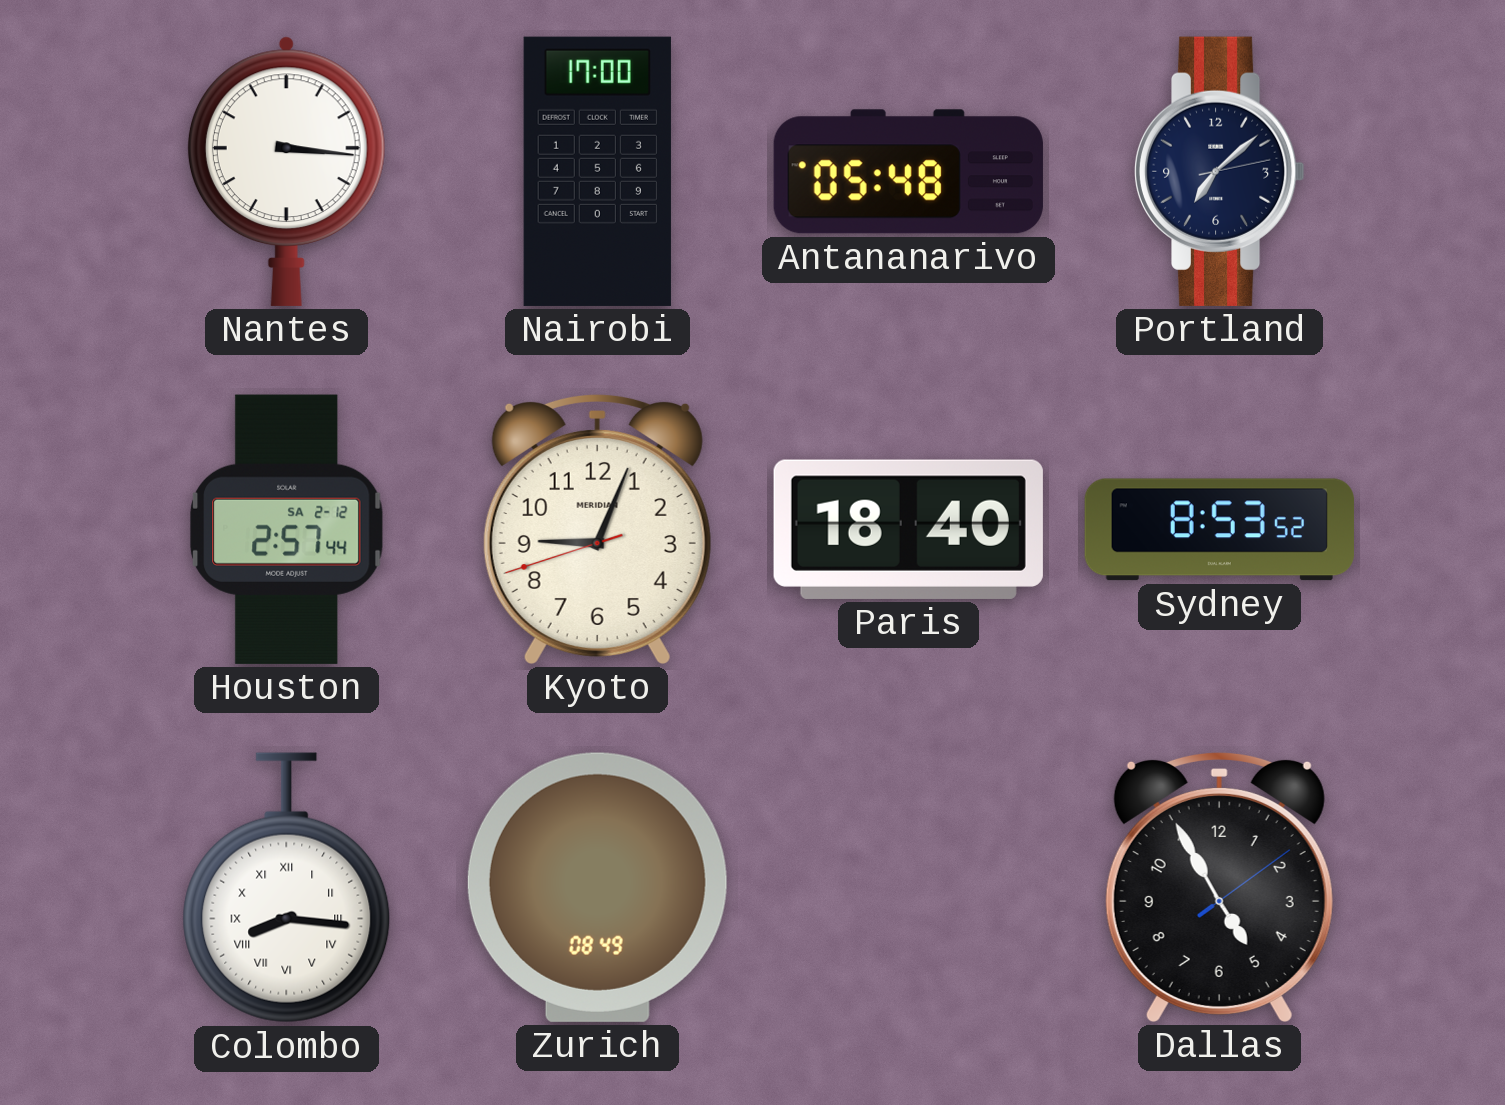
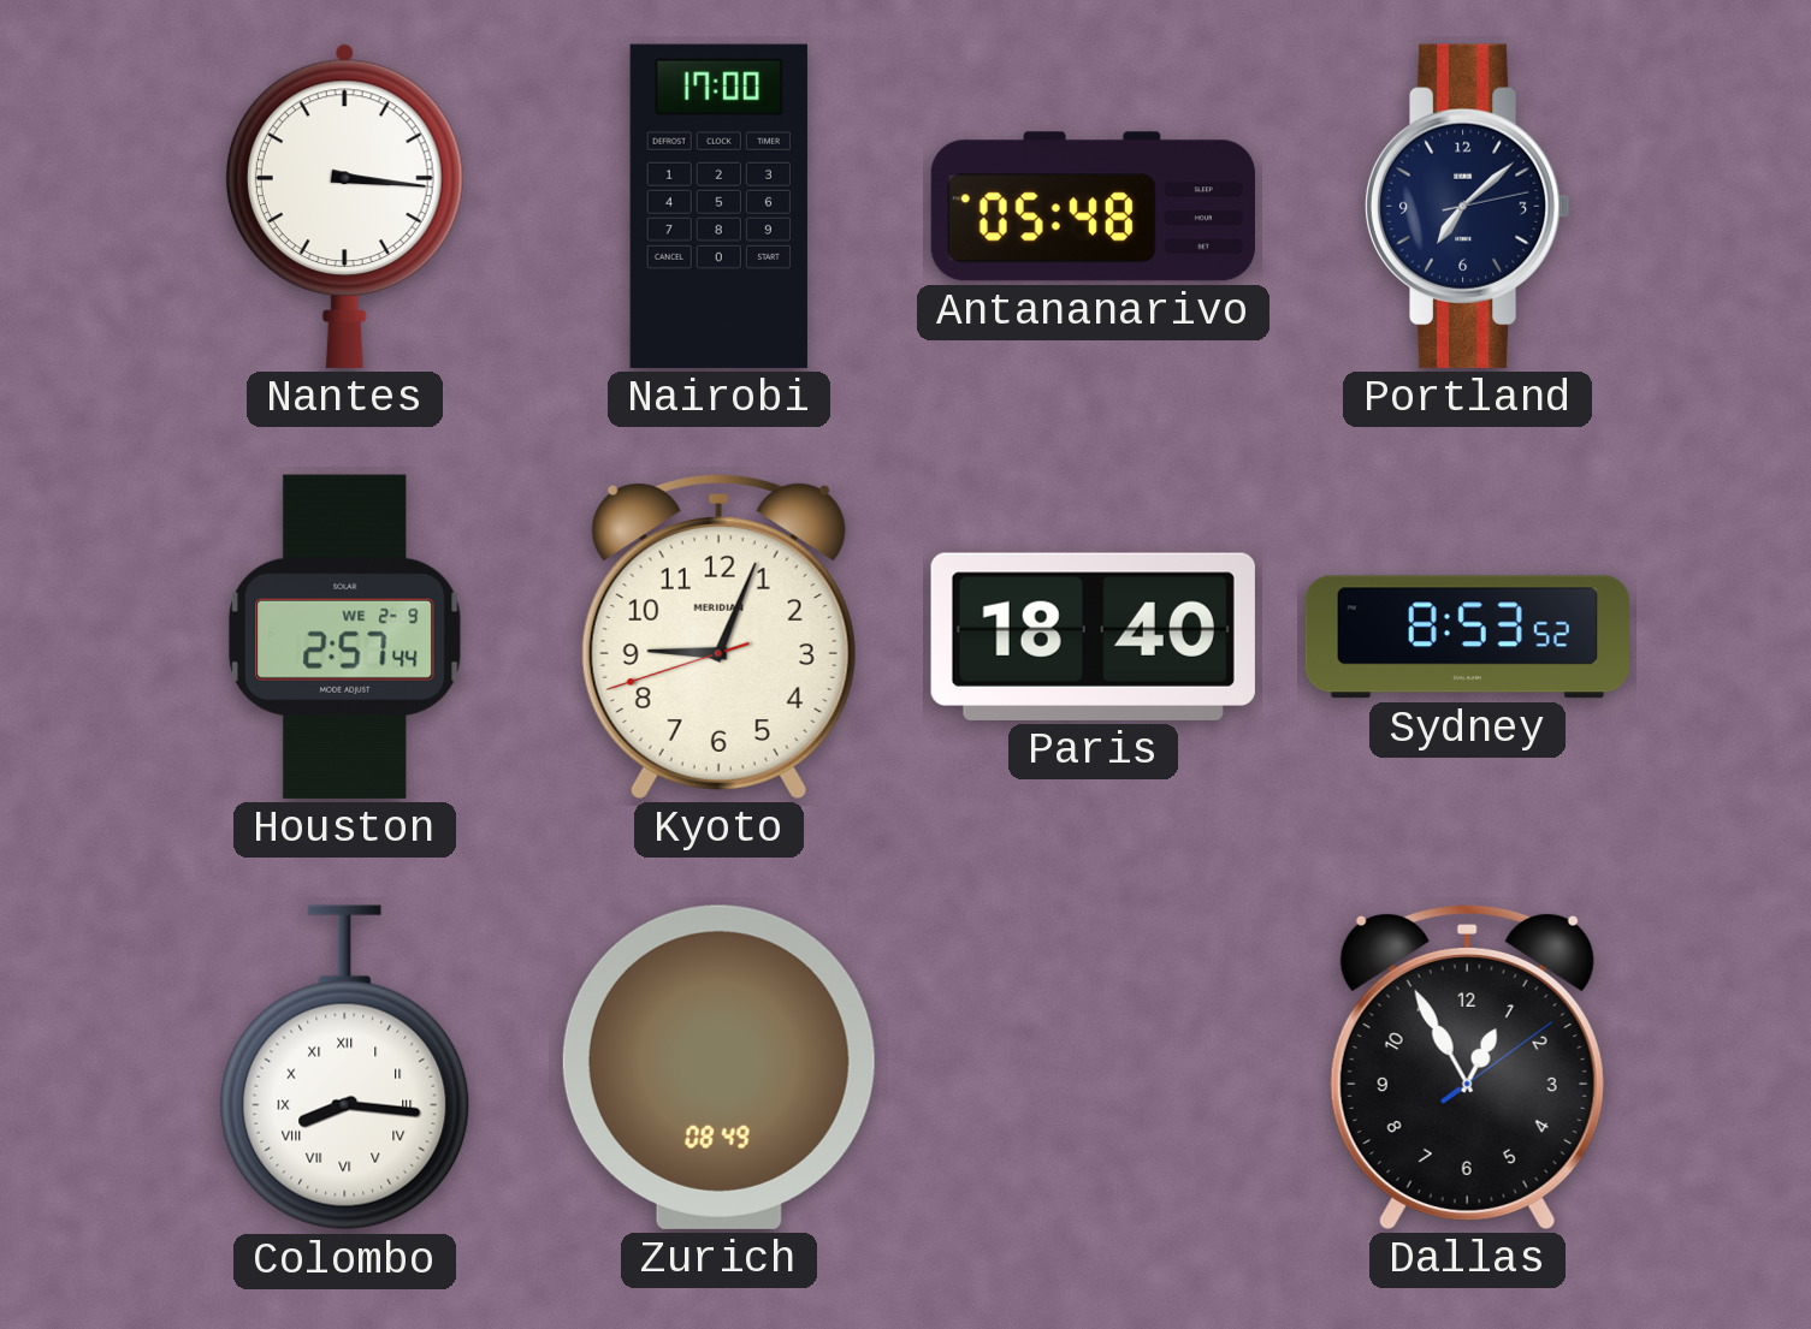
Houston date: SA 2-12 -> WE 2-9
Dallas: 4:55 -> 12:55
